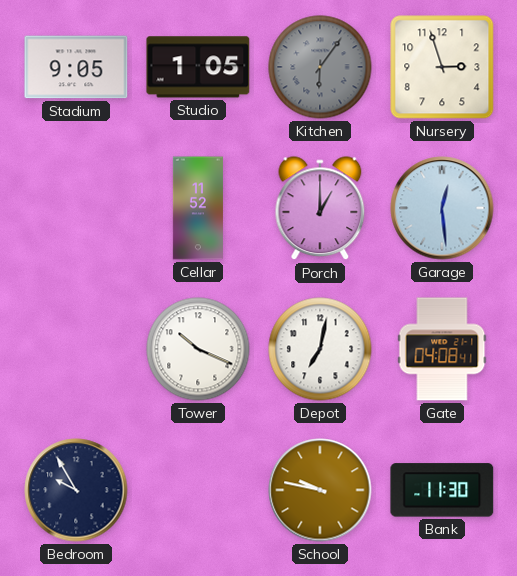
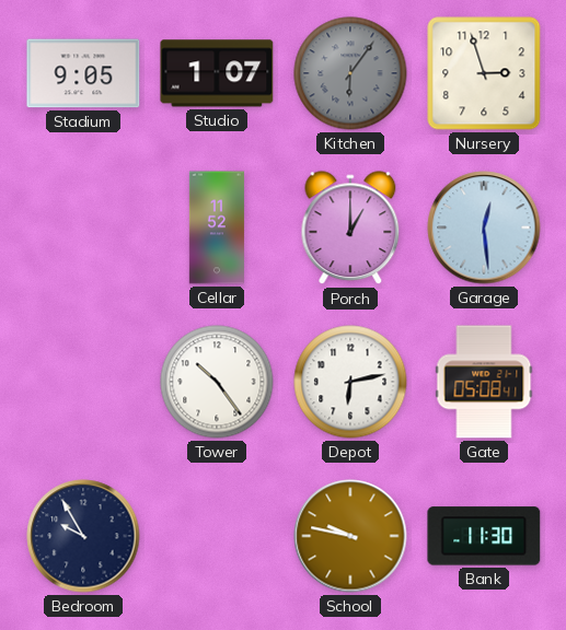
Studio: 1:05 -> 1:07
Tower: 10:19 -> 10:24
Depot: 7:02 -> 6:13
Gate: 04:08 -> 05:08
